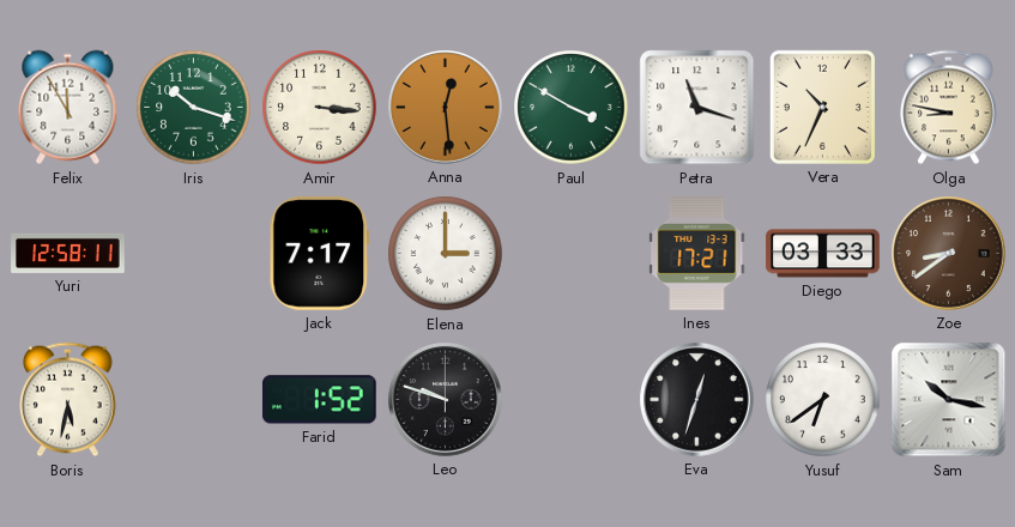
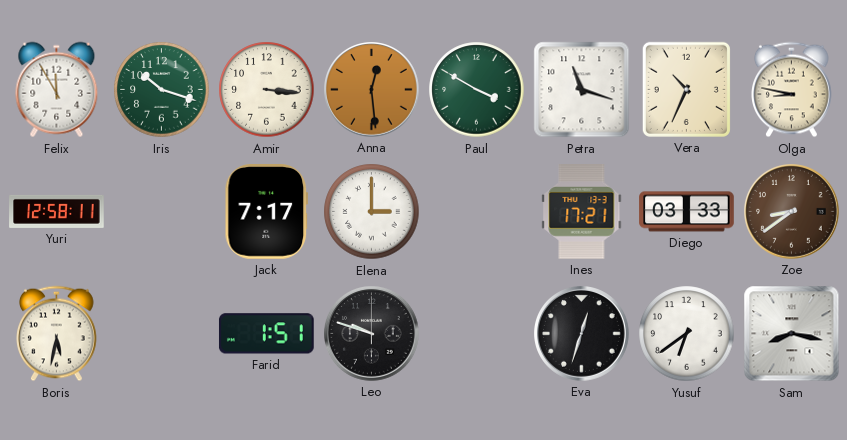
Farid: 1:52 -> 1:51
Sam: 10:17 -> 8:17
